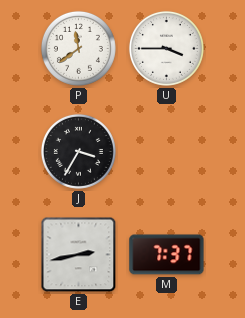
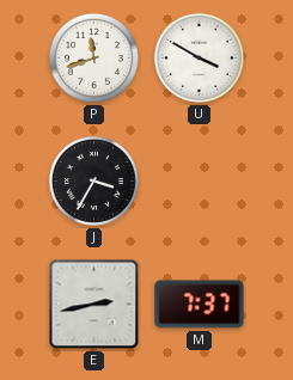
P: 11:39 -> 11:42
U: 3:45 -> 3:50
